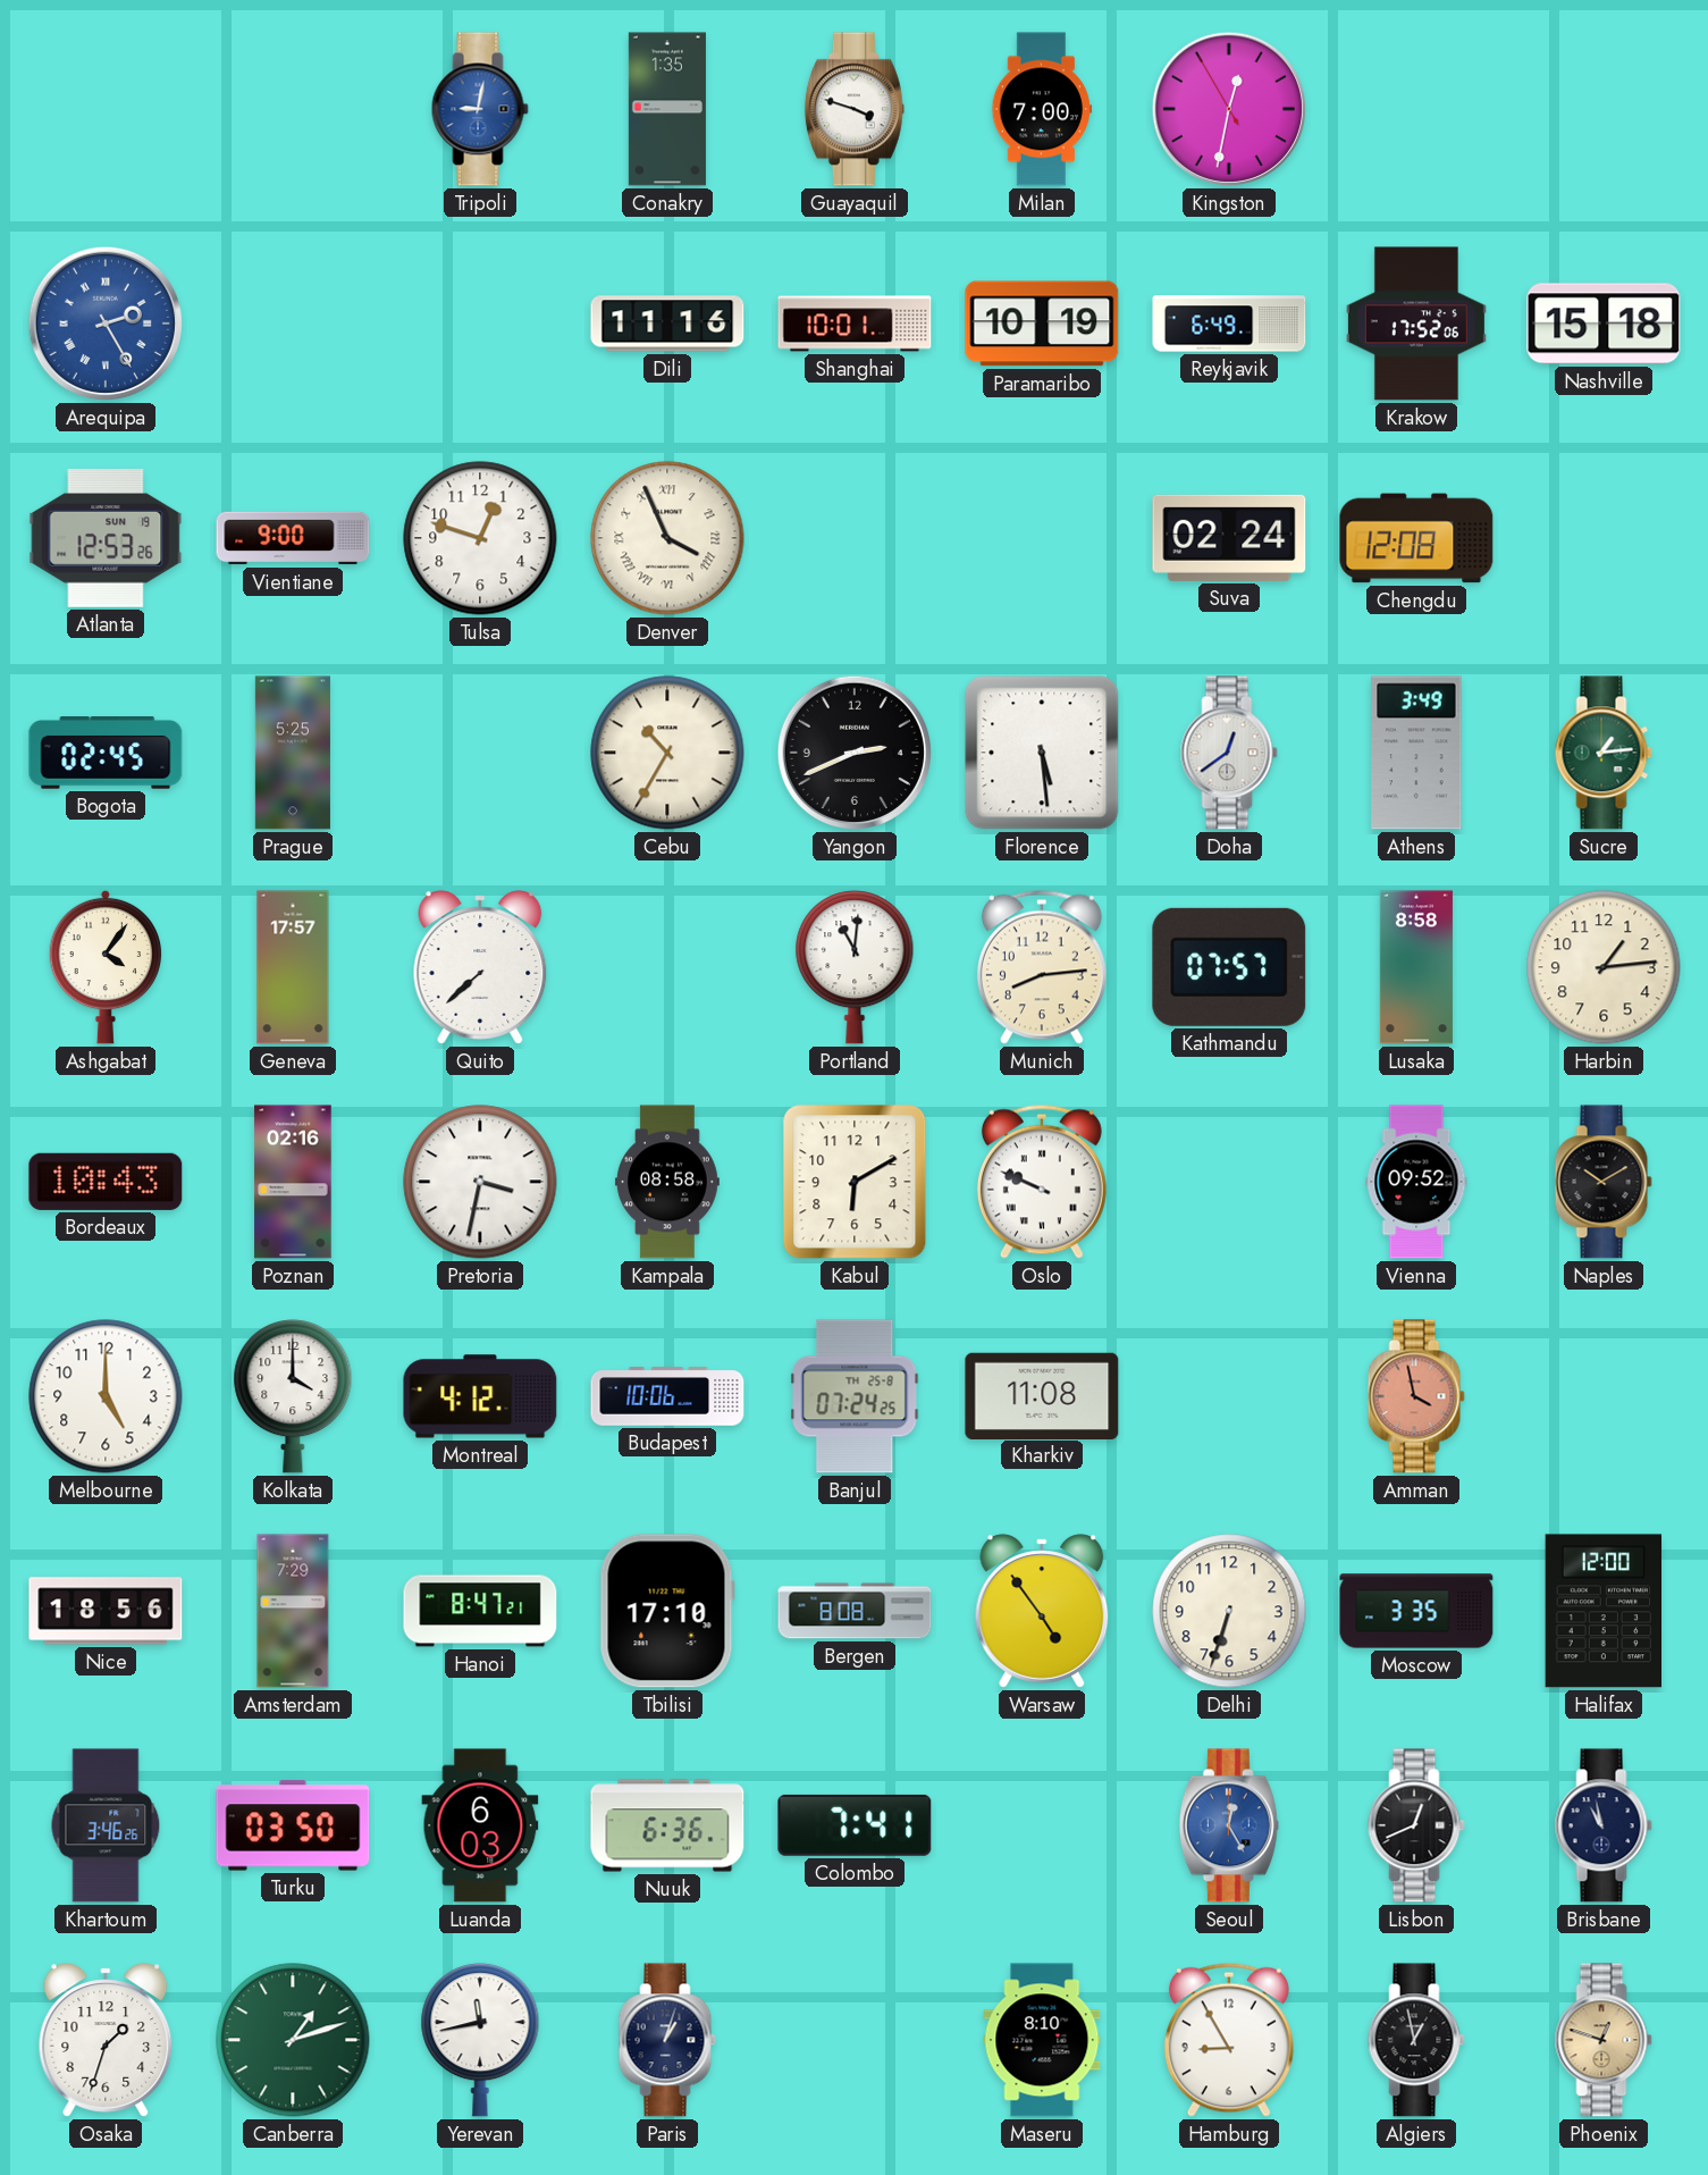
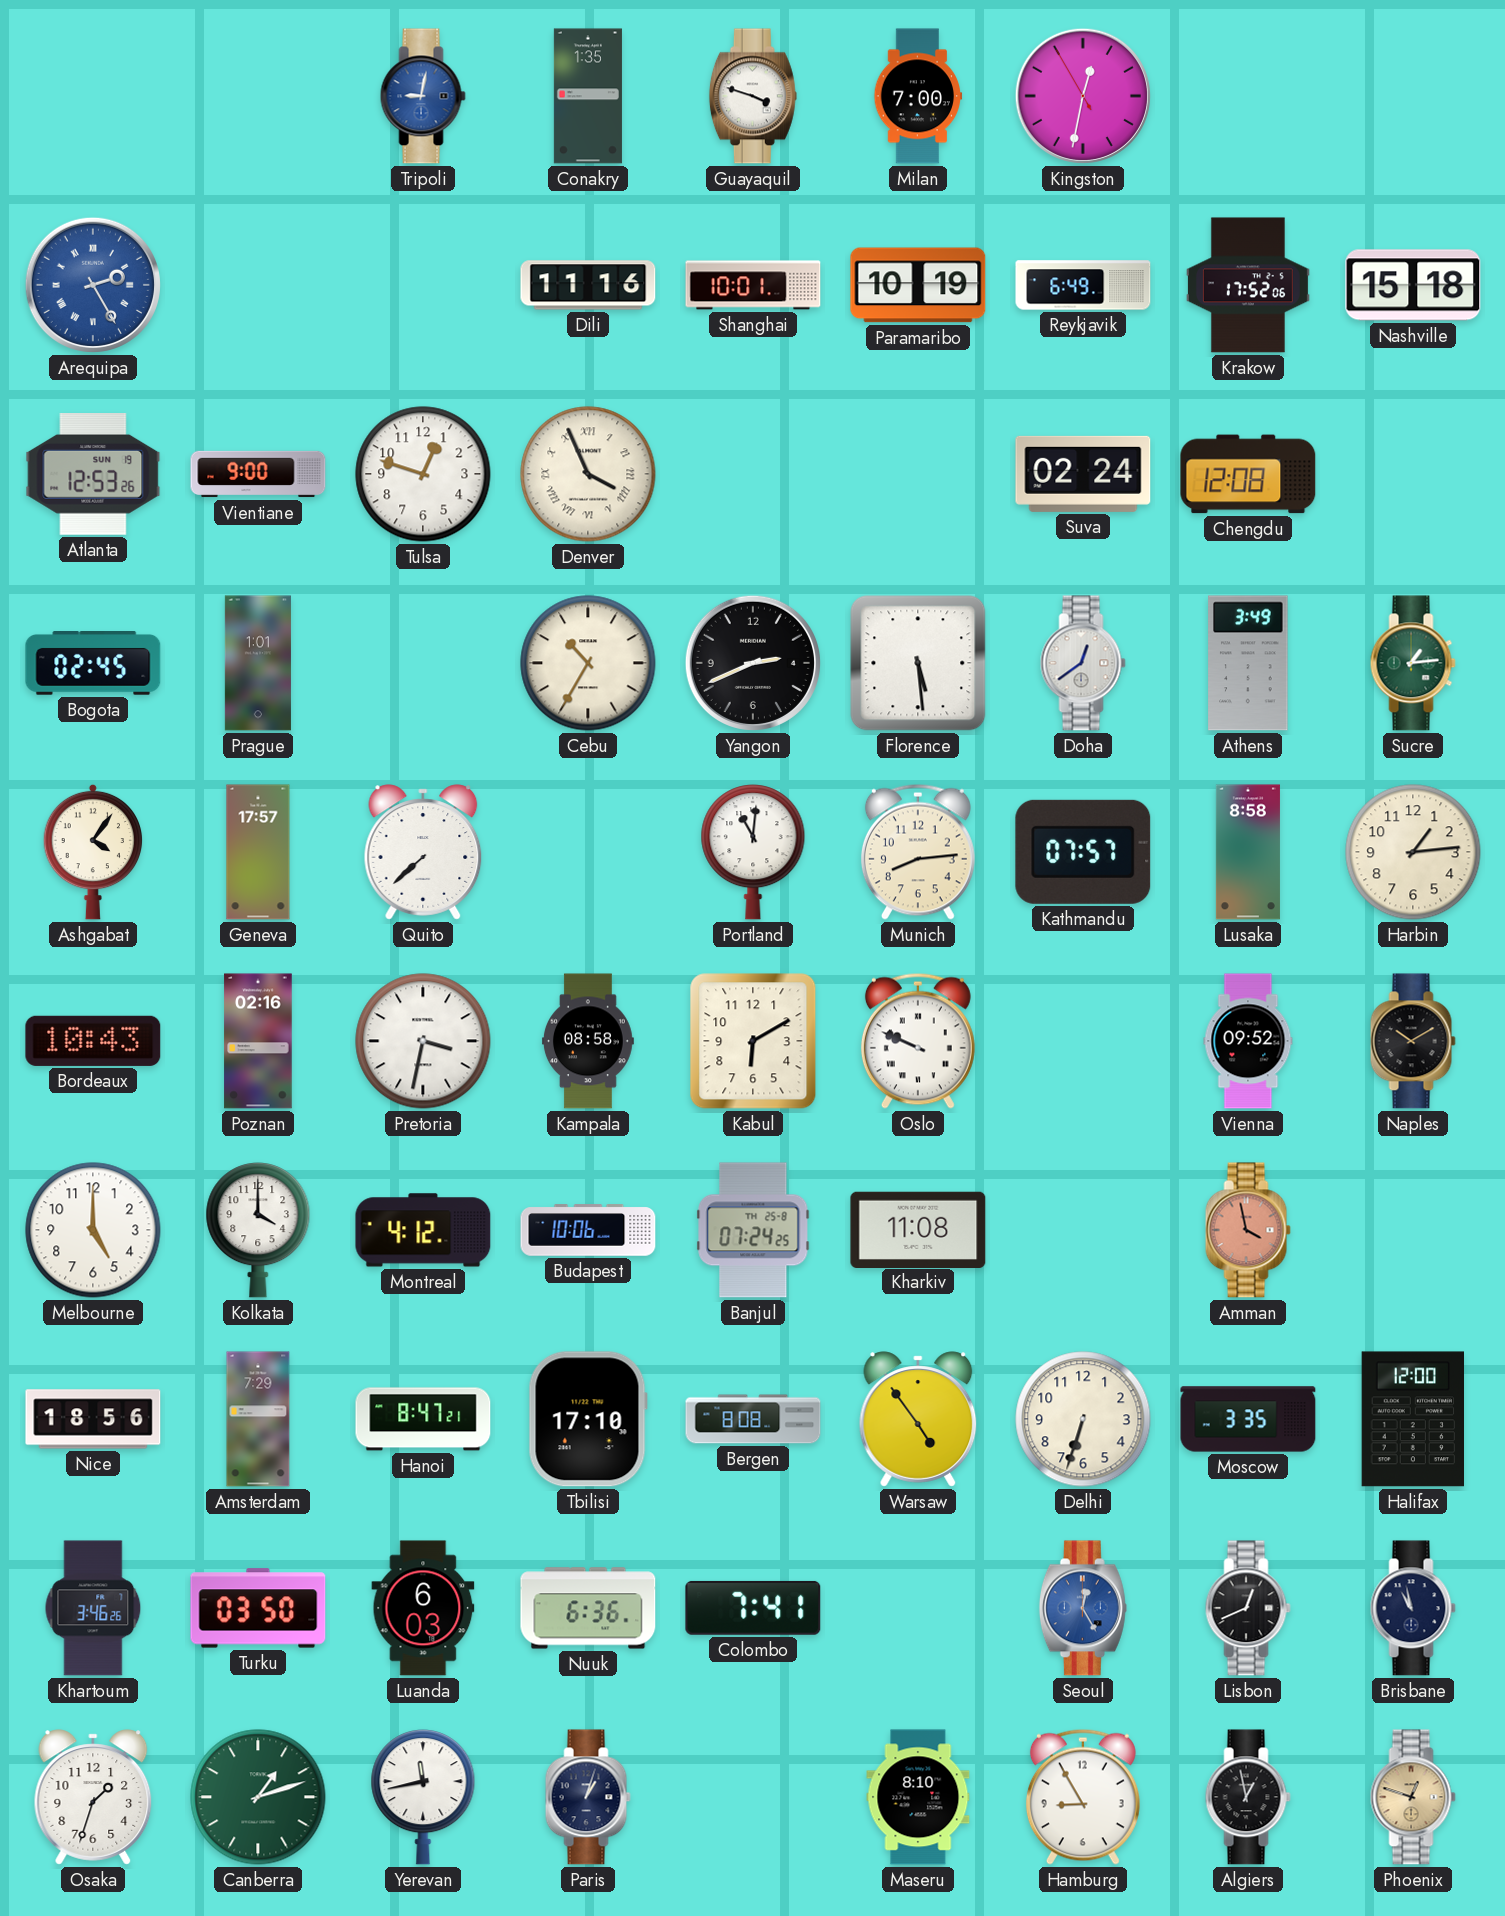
Prague: 5:25 -> 1:01
